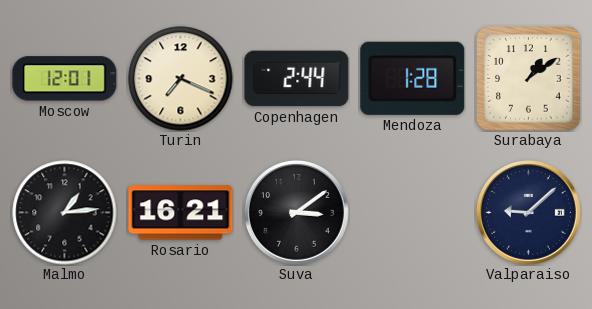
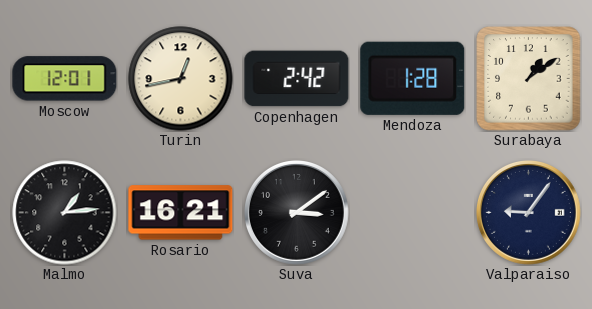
Turin: 7:19 -> 12:43
Copenhagen: 2:44 -> 2:42
Valparaiso: 9:08 -> 9:06
